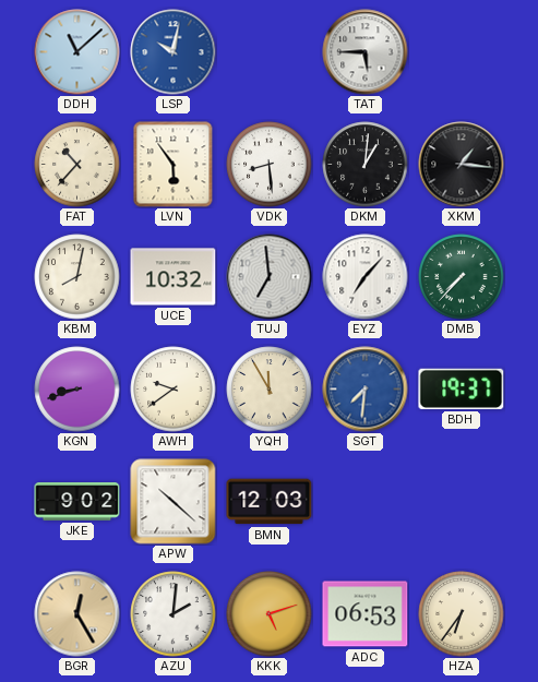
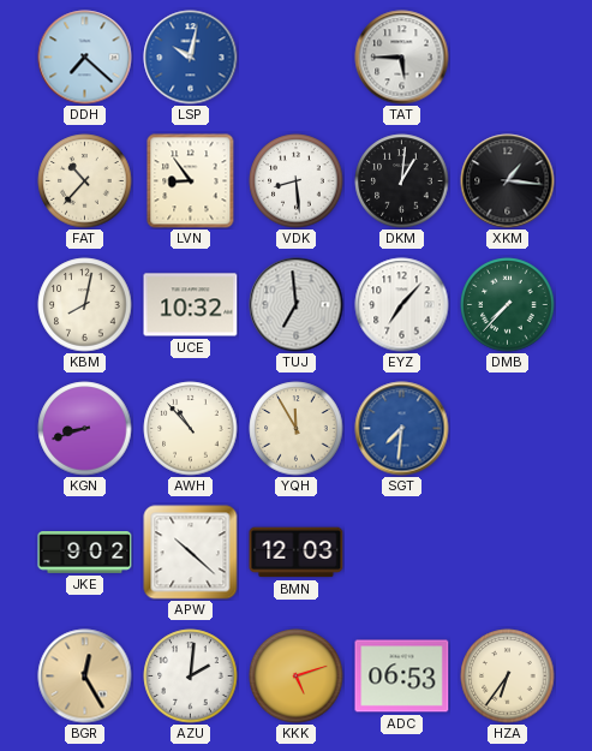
DDH: 11:08 -> 7:22
LVN: 5:54 -> 8:54
AWH: 9:39 -> 10:53
BDH: 19:37 -> none
